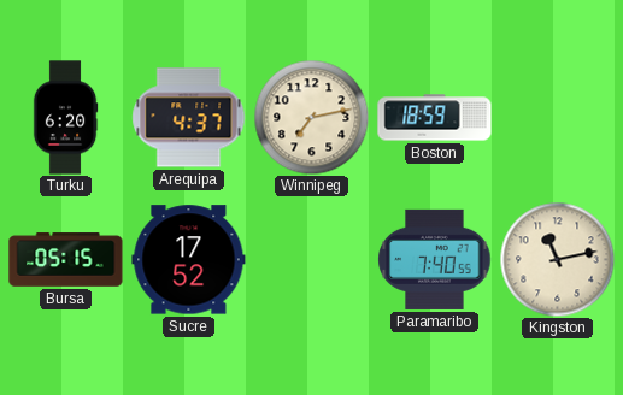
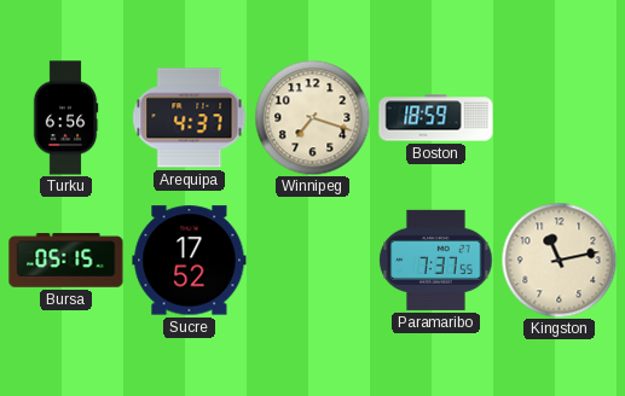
Turku: 6:20 -> 6:56
Winnipeg: 7:13 -> 7:18
Paramaribo: 7:40 -> 7:37
